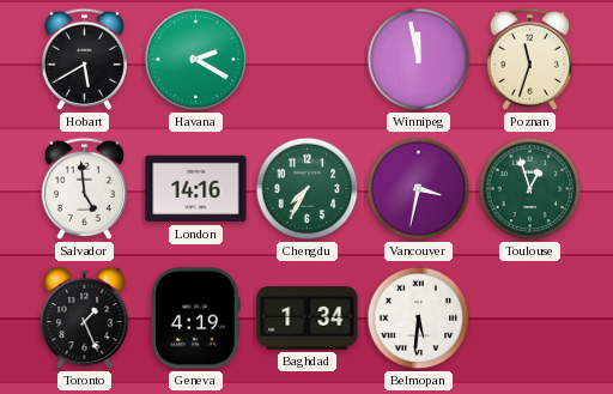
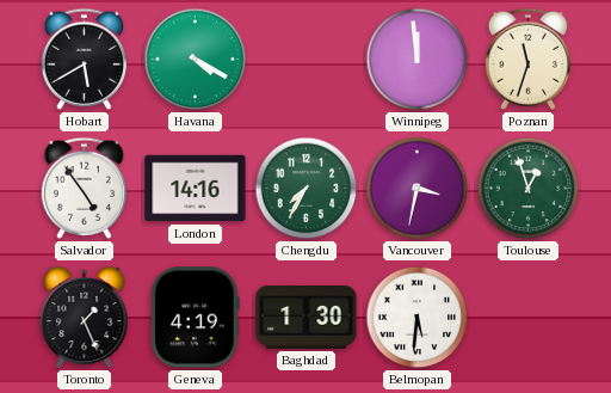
Havana: 2:20 -> 4:20
Winnipeg: 11:58 -> 11:59
Salvador: 4:59 -> 4:54
Baghdad: 1:34 -> 1:30
